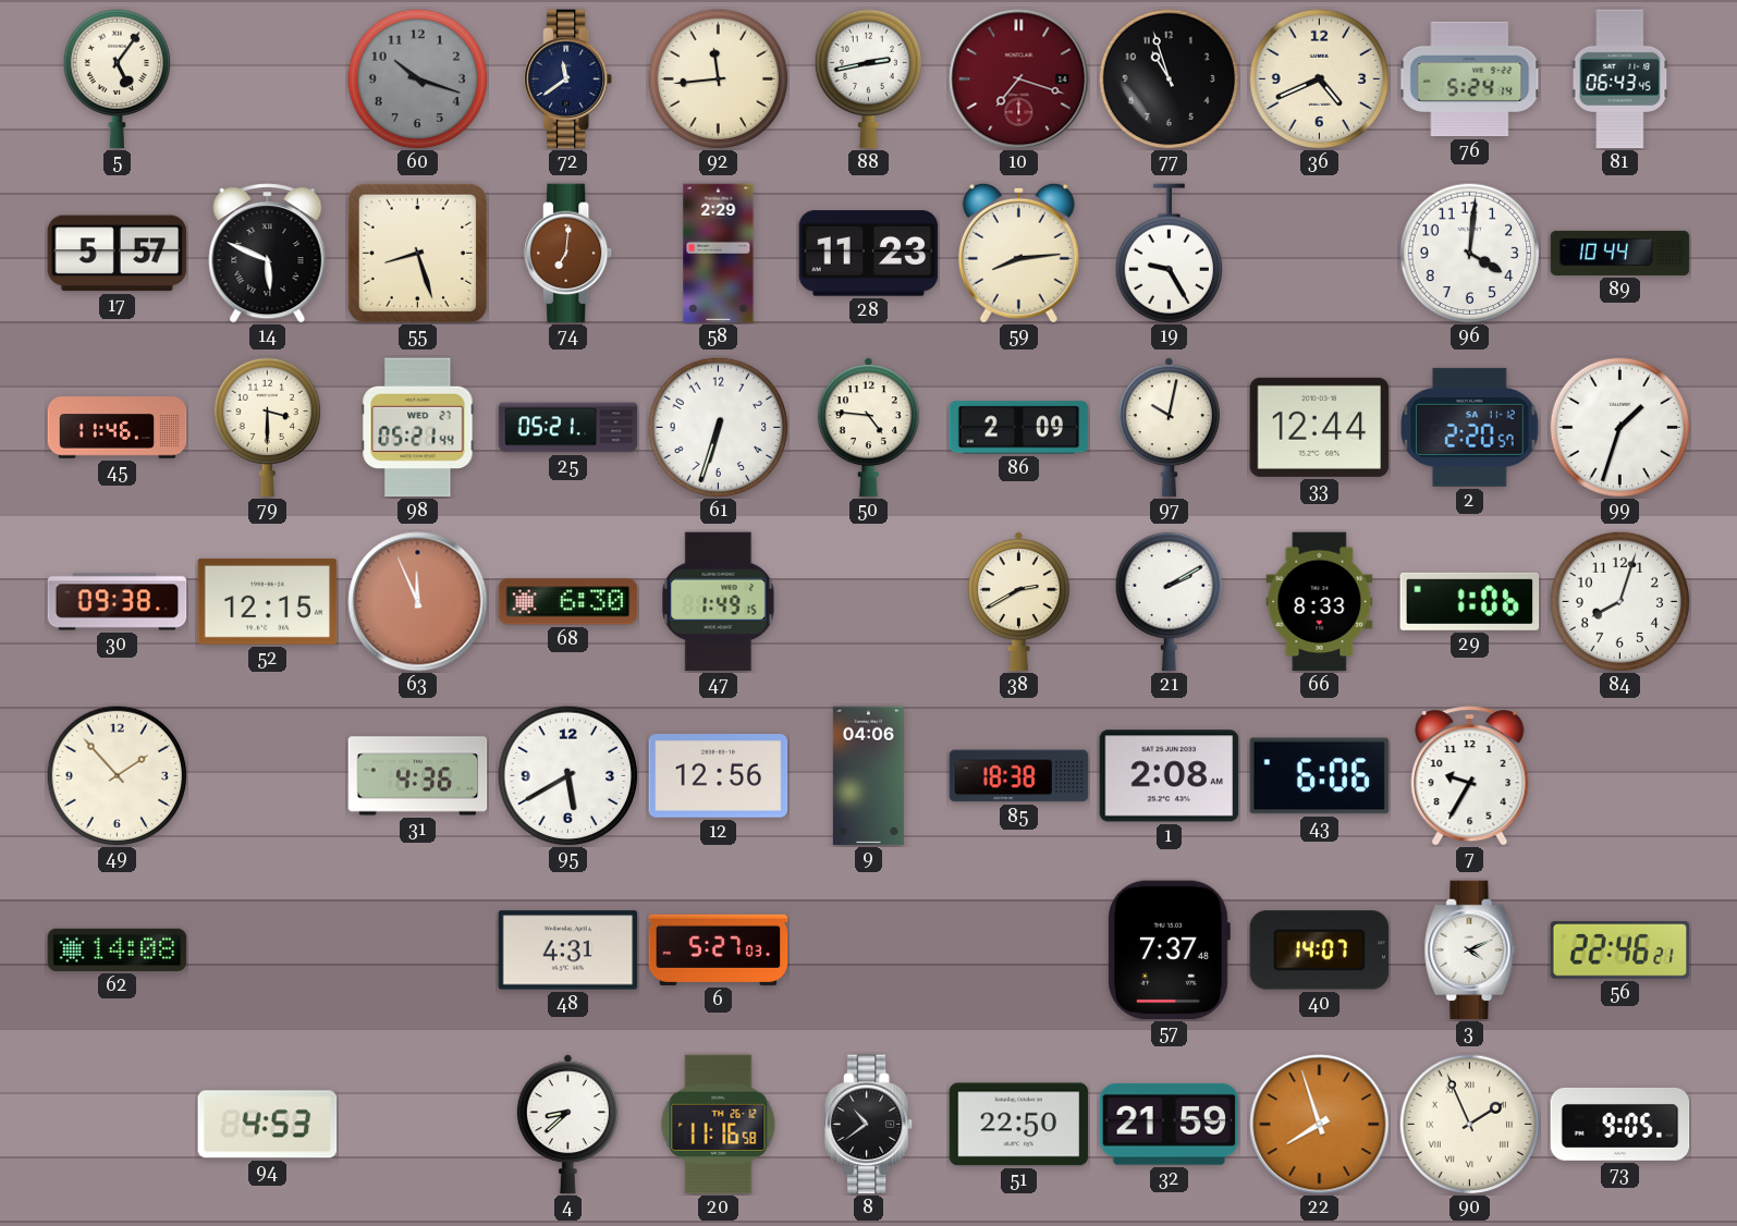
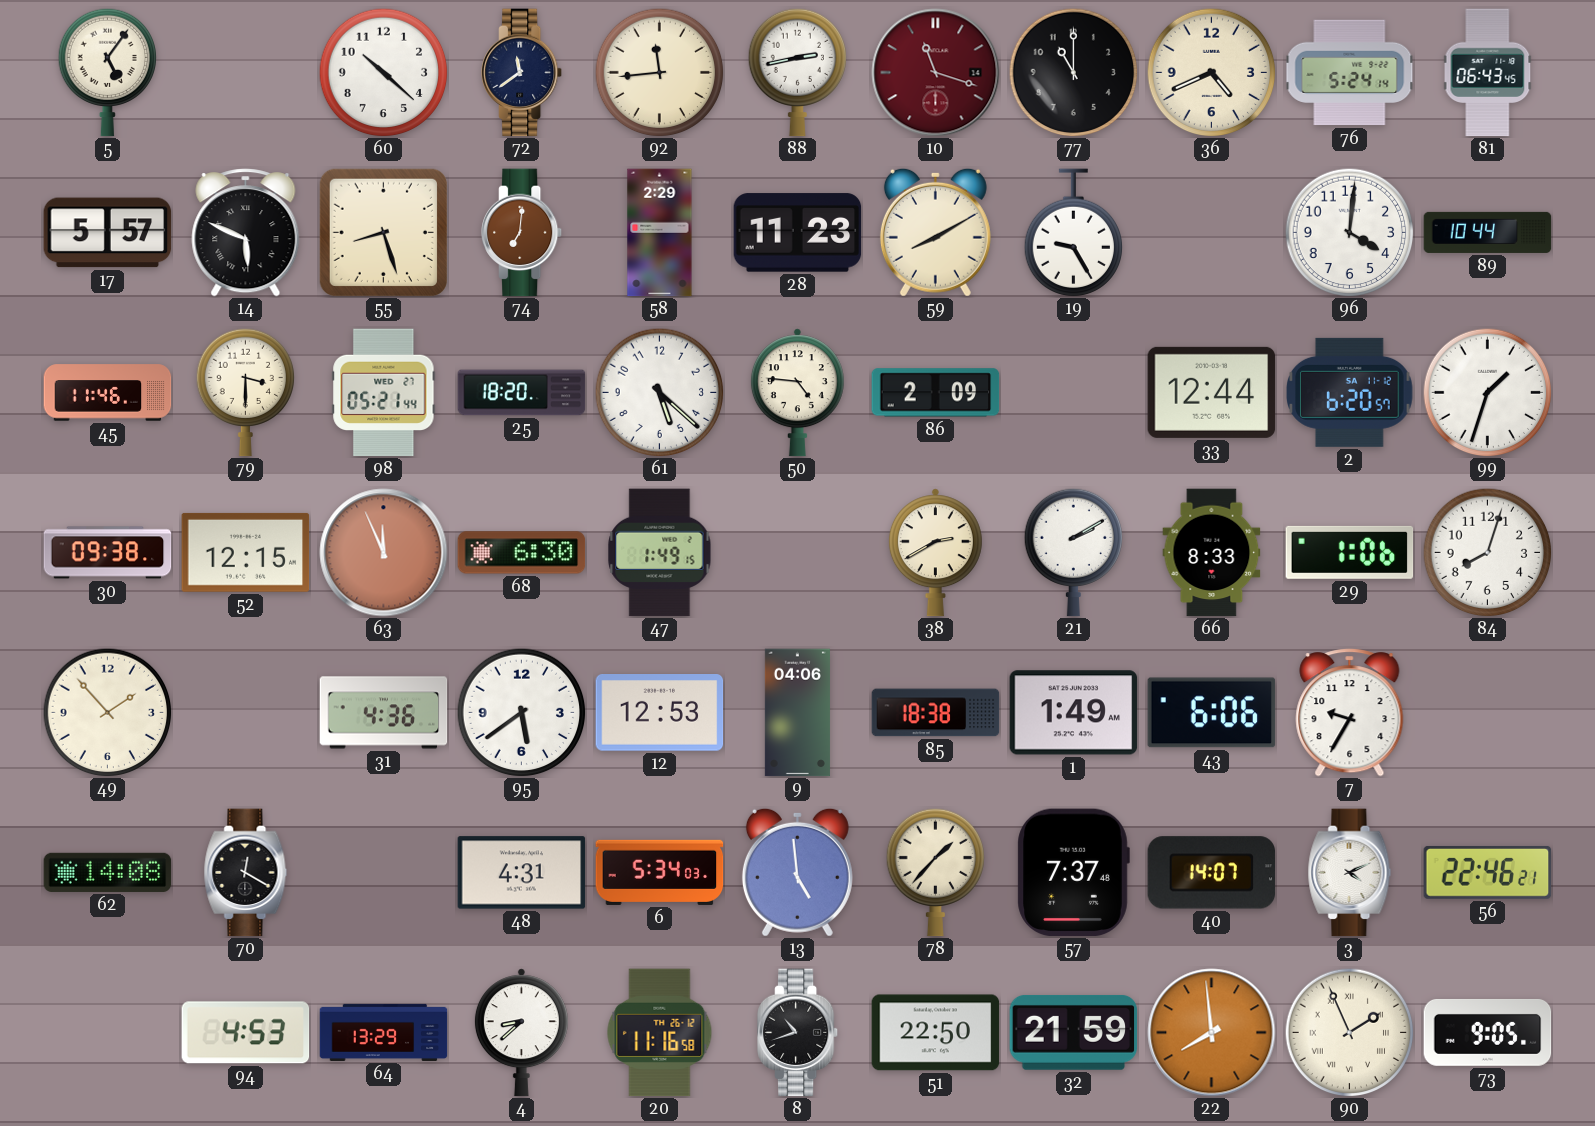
60: 10:18 -> 10:22
60 dial: grey -> white
10: 7:18 -> 11:18
77: 10:57 -> 11:00
59: 8:14 -> 8:10
25: 05:21 -> 18:20
61: 6:33 -> 5:22
97: 10:02 -> none
2: 2:20 -> 6:20
95: 5:40 -> 5:39
12: 12:56 -> 12:53
1: 2:08 -> 1:49
70: none -> 12:20
6: 5:27 -> 5:34
13: none -> 4:59
78: none -> 1:37
64: none -> 13:29
8: 10:39 -> 10:42
22: 7:57 -> 7:59
